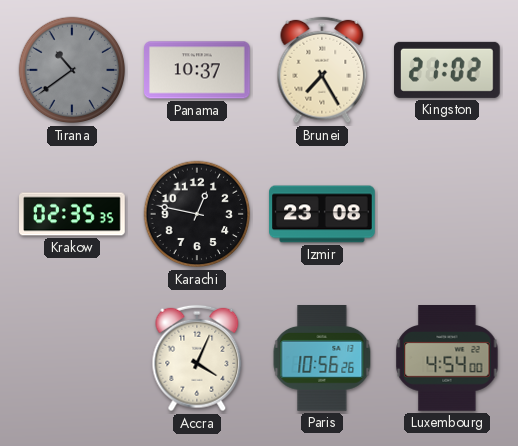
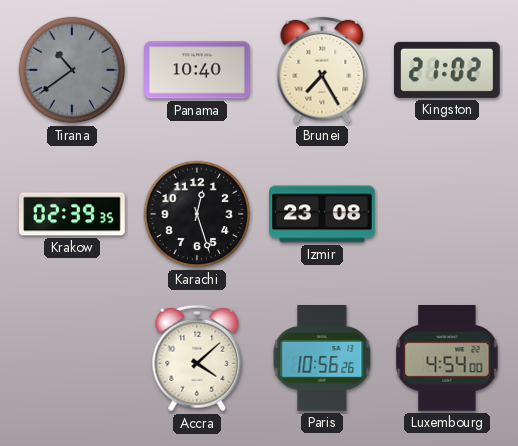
Panama: 10:37 -> 10:40
Krakow: 02:35 -> 02:39
Karachi: 12:47 -> 12:27
Accra: 4:04 -> 4:08
